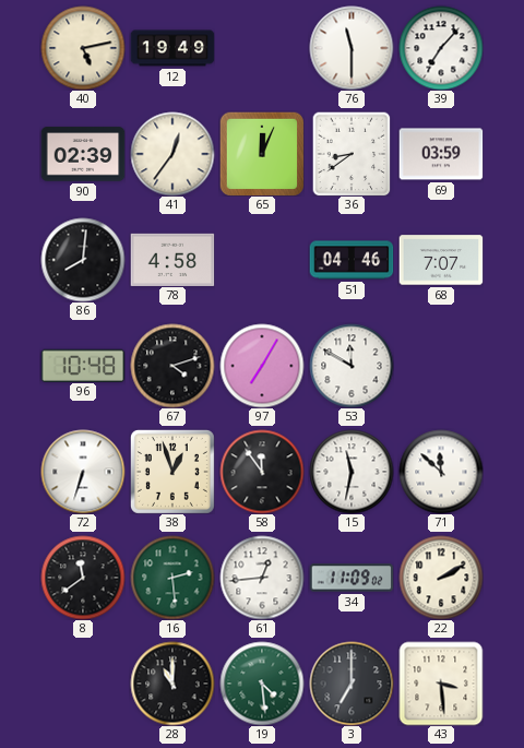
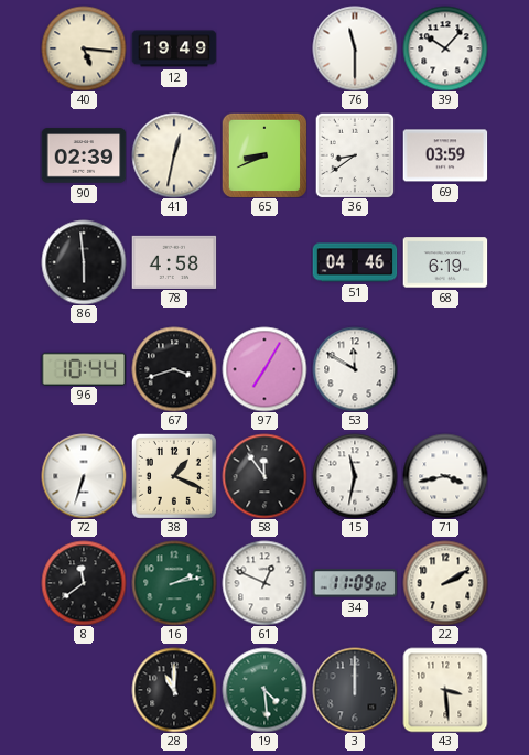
40: 5:13 -> 5:16
39: 7:07 -> 10:07
41: 12:36 -> 12:32
65: 12:04 -> 8:41
86: 8:01 -> 5:59
68: 7:07 -> 6:19
96: 10:48 -> 10:44
67: 4:12 -> 3:42
38: 12:57 -> 1:19
71: 11:52 -> 3:43
16: 2:29 -> 2:13
61: 12:44 -> 12:49
3: 7:00 -> 12:00
